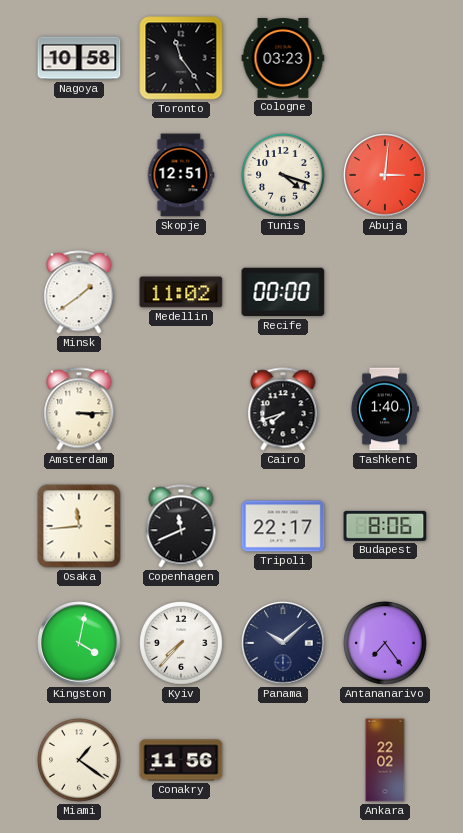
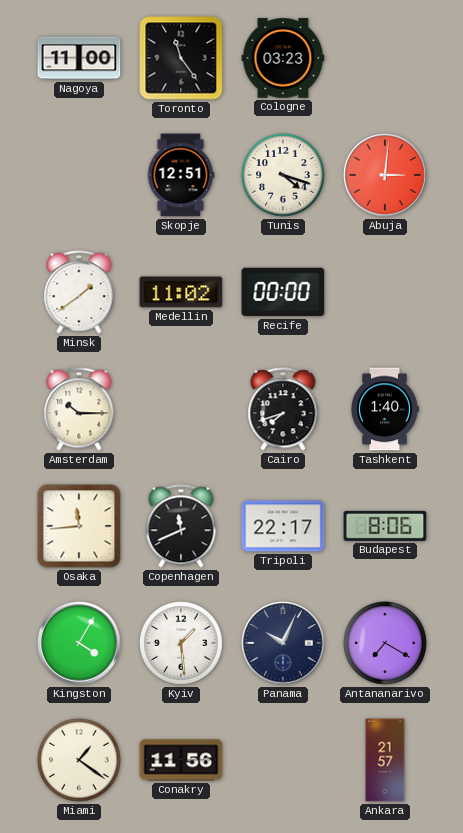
Nagoya: 10:58 -> 11:00
Amsterdam: 3:15 -> 10:15
Kingston: 4:02 -> 4:05
Kyiv: 7:37 -> 1:29
Panama: 10:08 -> 10:04
Antananarivo: 7:24 -> 7:20
Ankara: 22:02 -> 21:57
